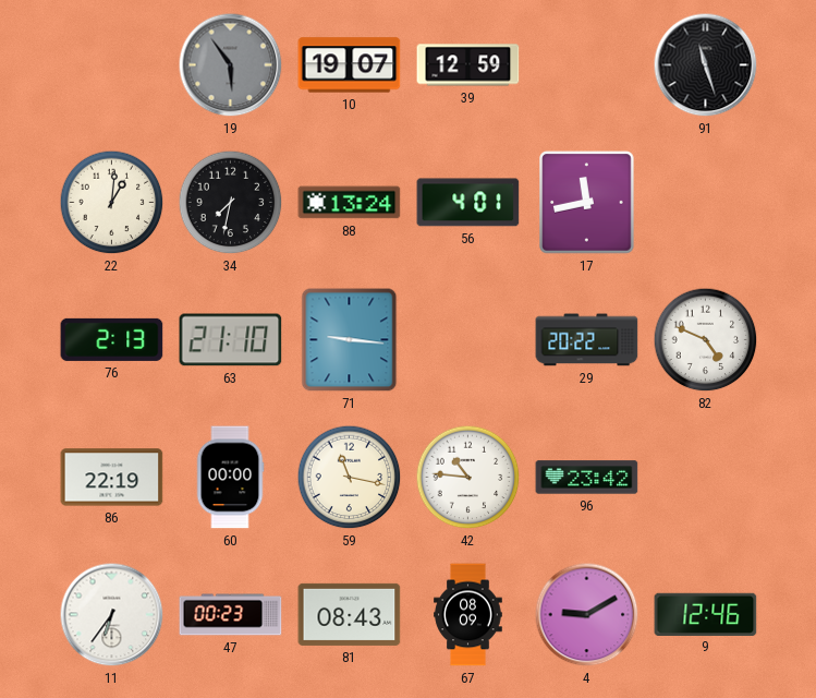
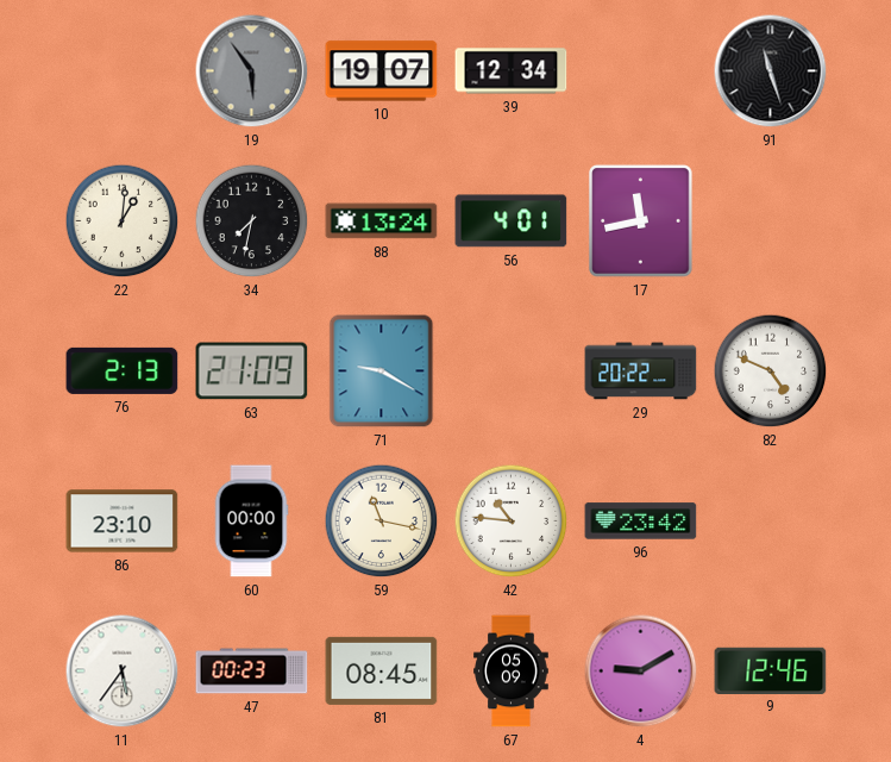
39: 12:59 -> 12:34
63: 21:10 -> 21:09
71: 9:16 -> 9:20
86: 22:19 -> 23:10
11: 6:36 -> 5:36
81: 08:43 -> 08:45
67: 08:09 -> 05:09
